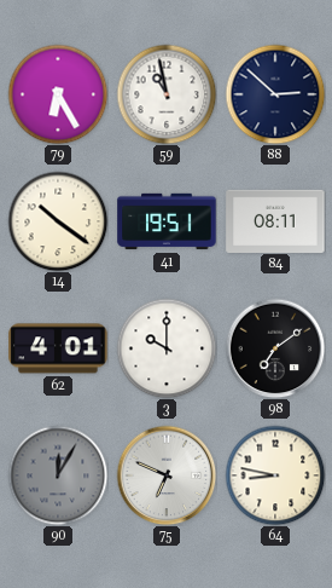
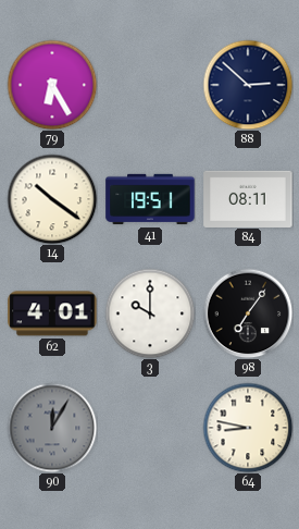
59: 10:58 -> none
98: 7:09 -> 7:06
75: 6:49 -> none
